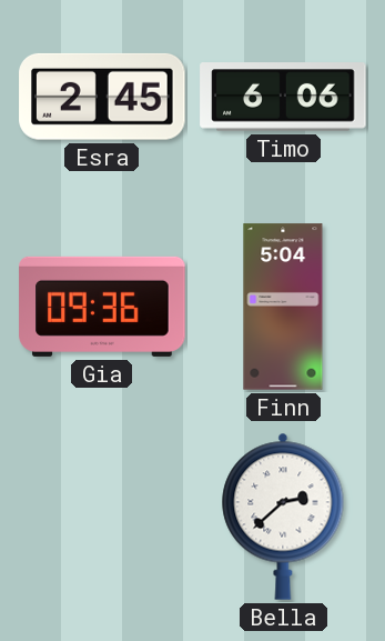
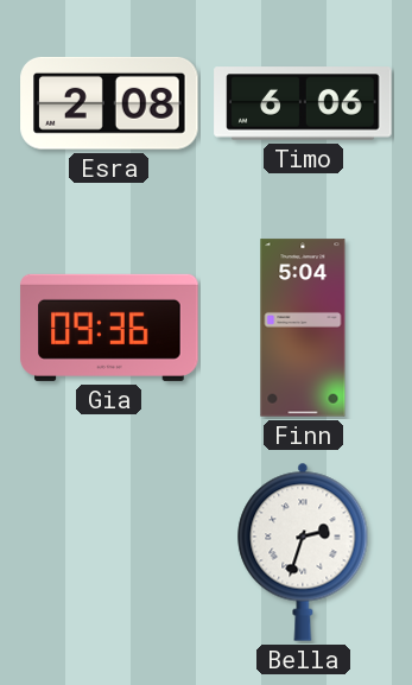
Esra: 2:45 -> 2:08
Bella: 2:38 -> 2:33
